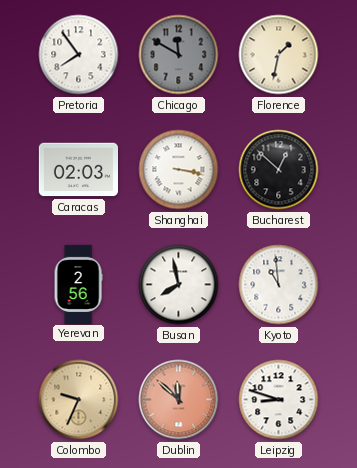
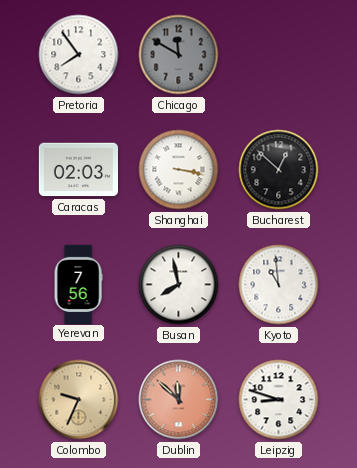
Florence: 1:32 -> none
Yerevan: 2:56 -> 7:56
